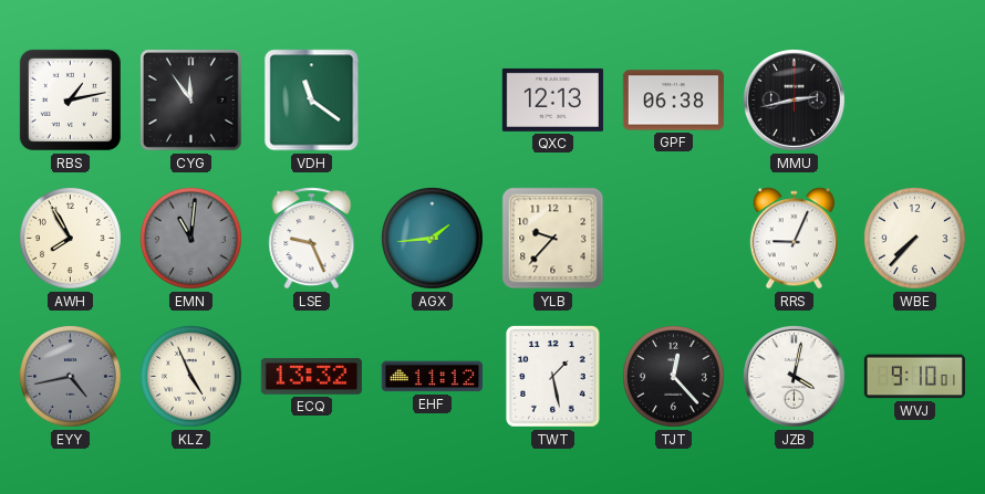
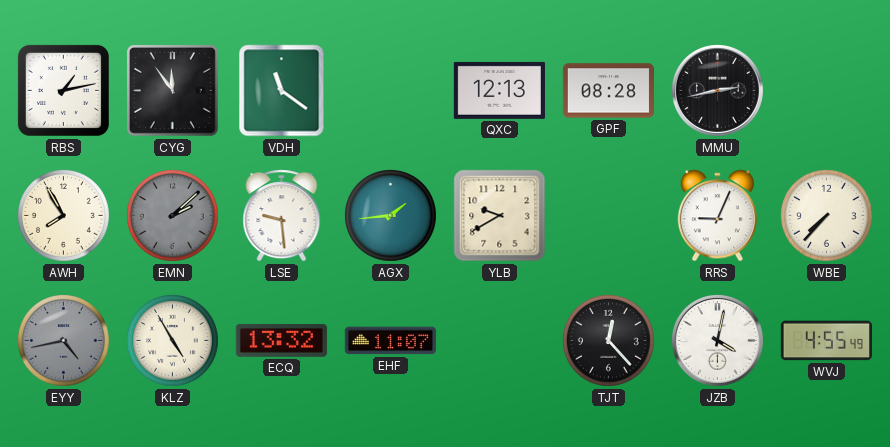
GPF: 06:38 -> 08:28
EMN: 11:01 -> 2:08
LSE: 9:26 -> 9:29
YLB: 9:37 -> 9:40
KLZ: 4:56 -> 4:55
EHF: 11:12 -> 11:07
TWT: 1:28 -> none
WVJ: 9:10 -> 4:55
